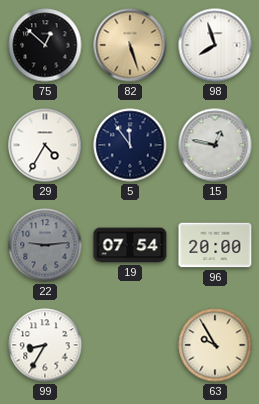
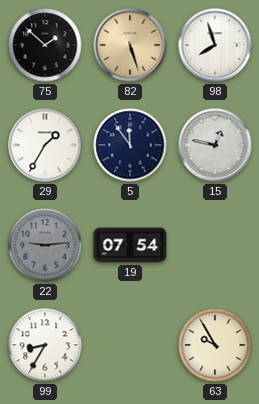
75: 12:52 -> 1:52
29: 4:35 -> 1:35
96: 20:00 -> none
